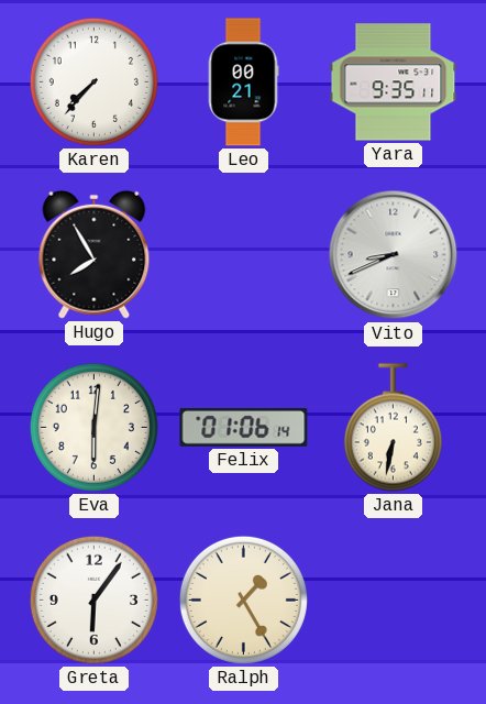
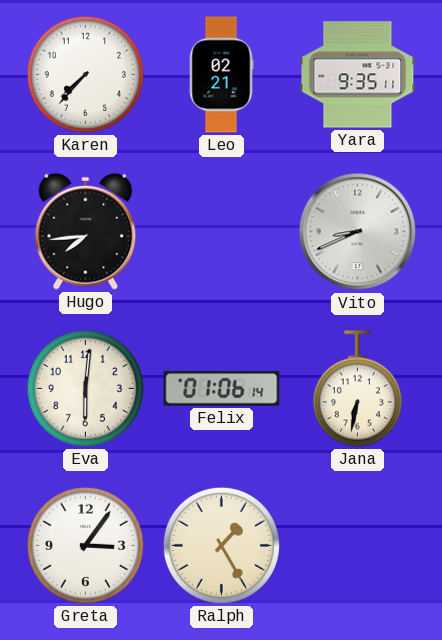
Leo: 00:21 -> 02:21
Hugo: 7:55 -> 7:44
Greta: 6:06 -> 3:06
